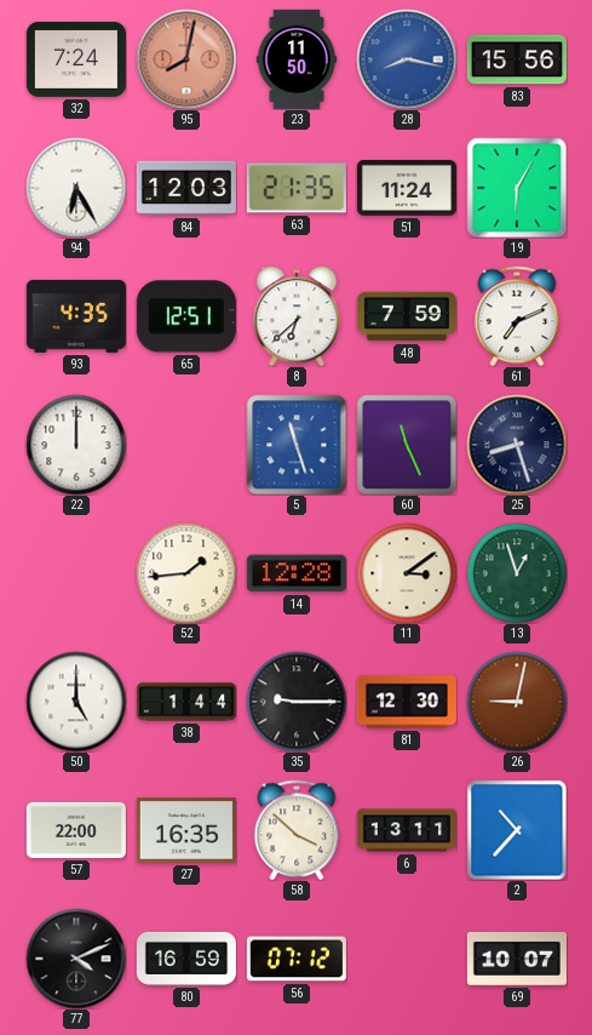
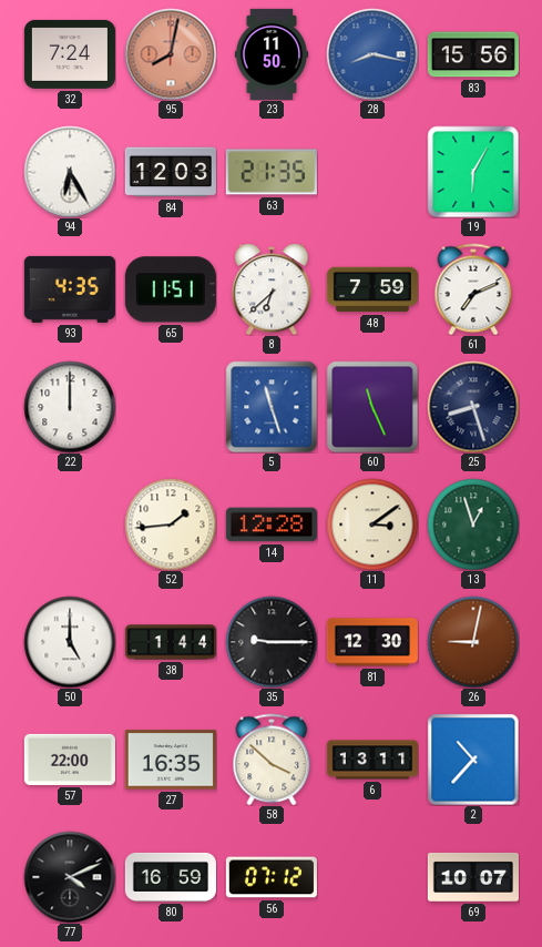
51: 11:24 -> none
65: 12:51 -> 11:51
